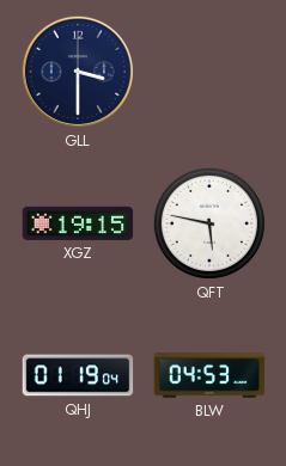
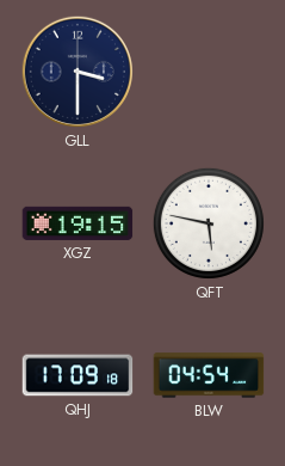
QHJ: 01:19 -> 17:09
BLW: 04:53 -> 04:54
